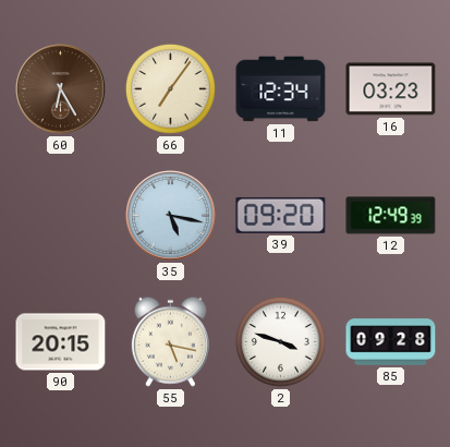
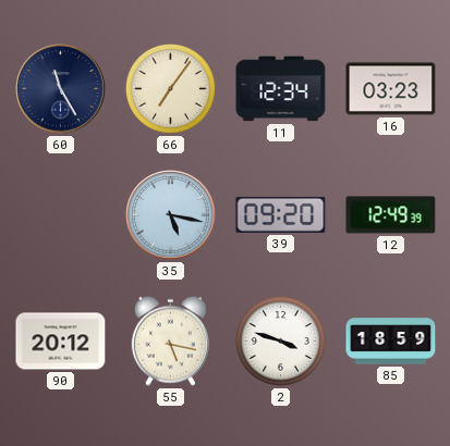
60: 6:25 -> 11:25
60 dial: brown -> navy
90: 20:15 -> 20:12
85: 09:28 -> 18:59
